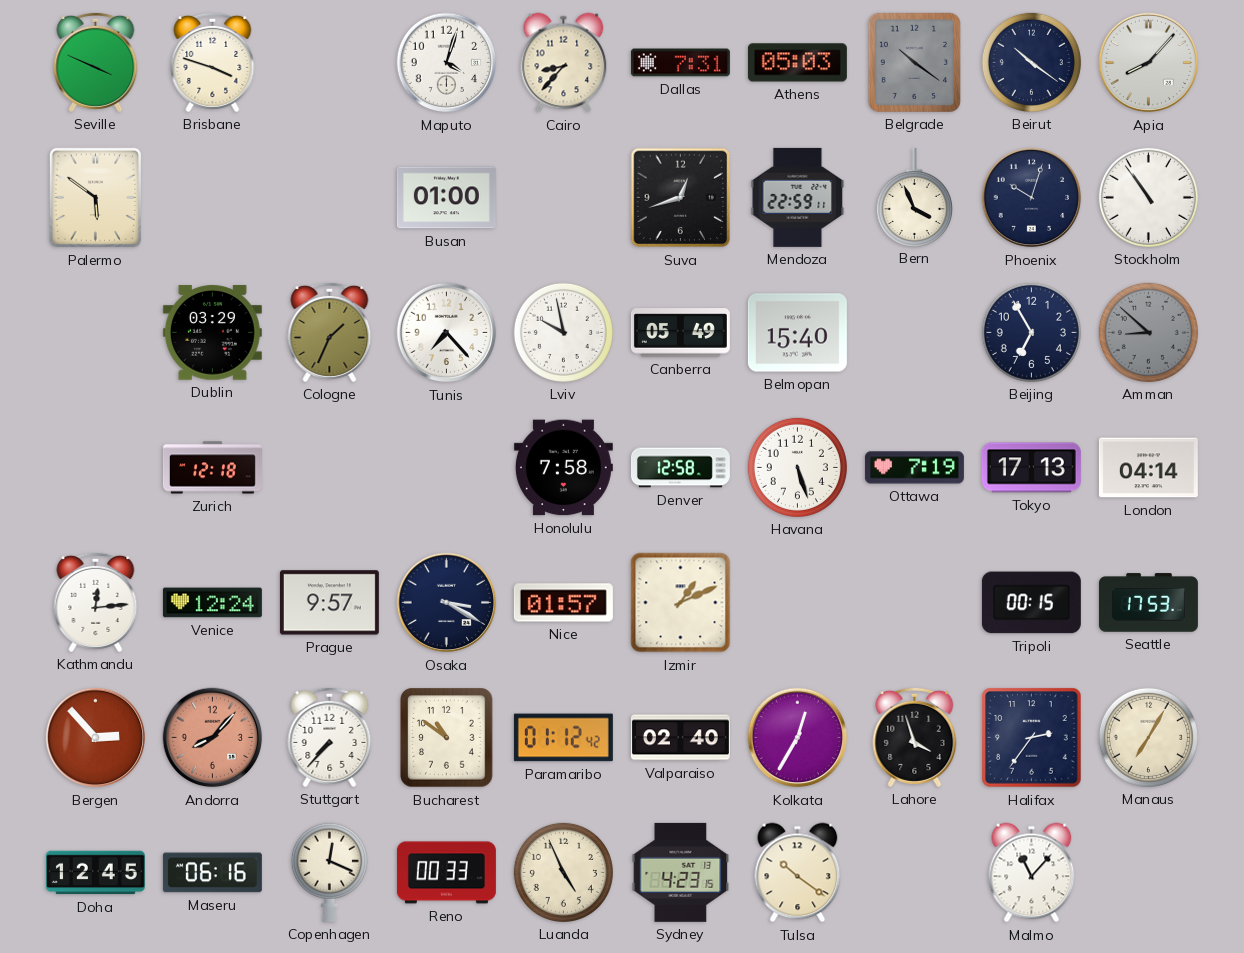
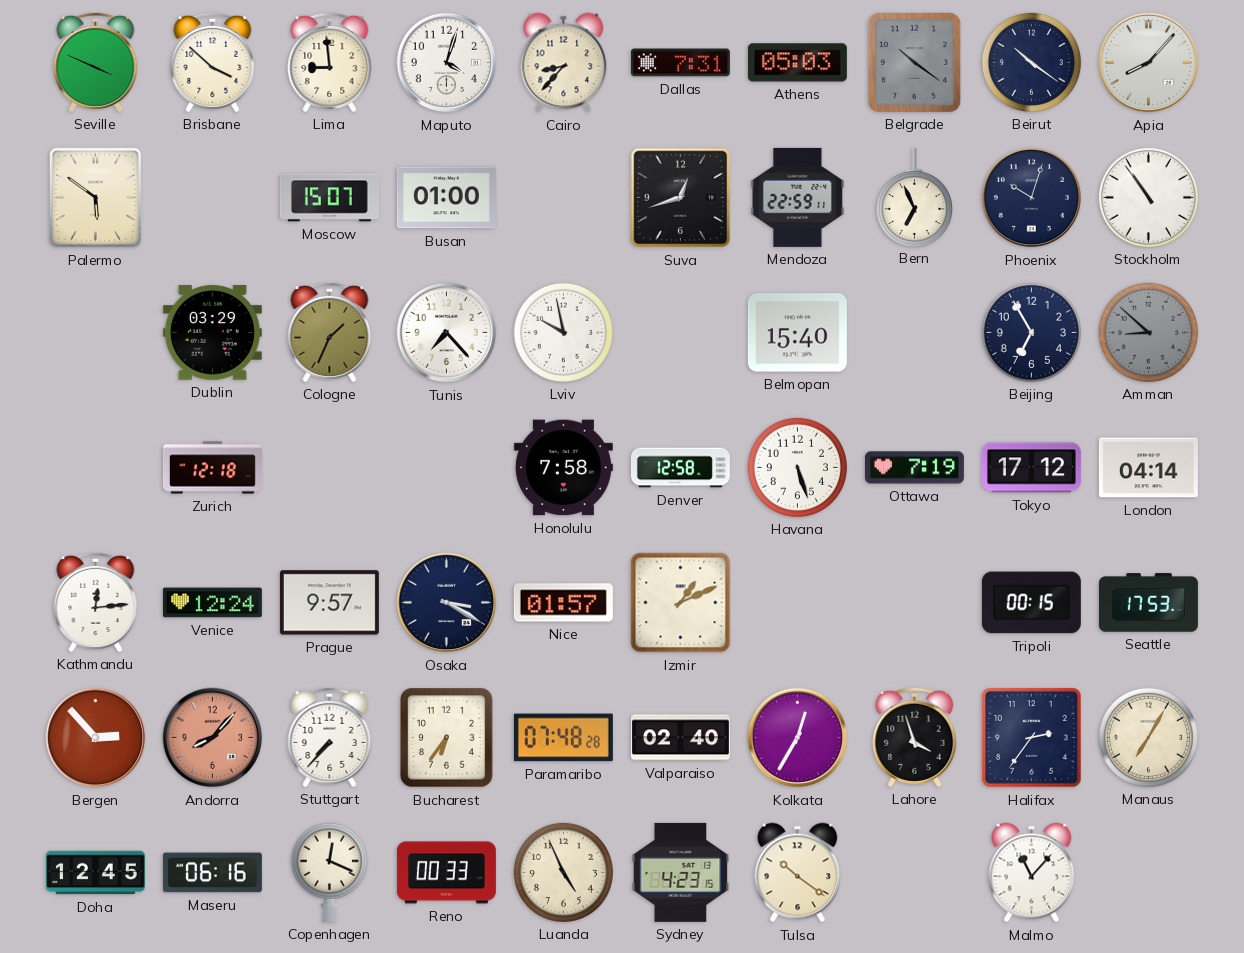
Brisbane: 3:48 -> 3:52
Lima: none -> 8:59
Moscow: none -> 15:07
Bern: 3:56 -> 6:56
Canberra: 05:49 -> none
Tokyo: 17:13 -> 17:12
Bucharest: 10:51 -> 6:36
Paramaribo: 01:12 -> 07:48
